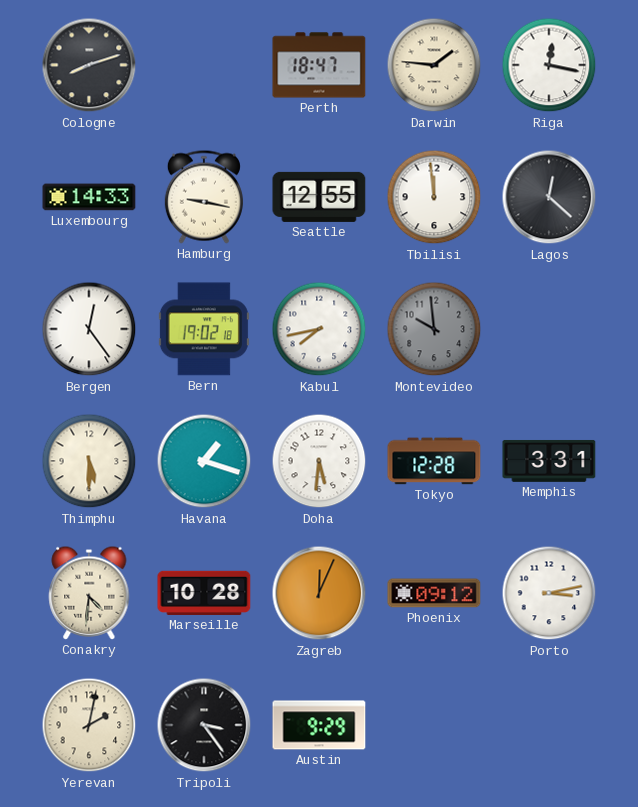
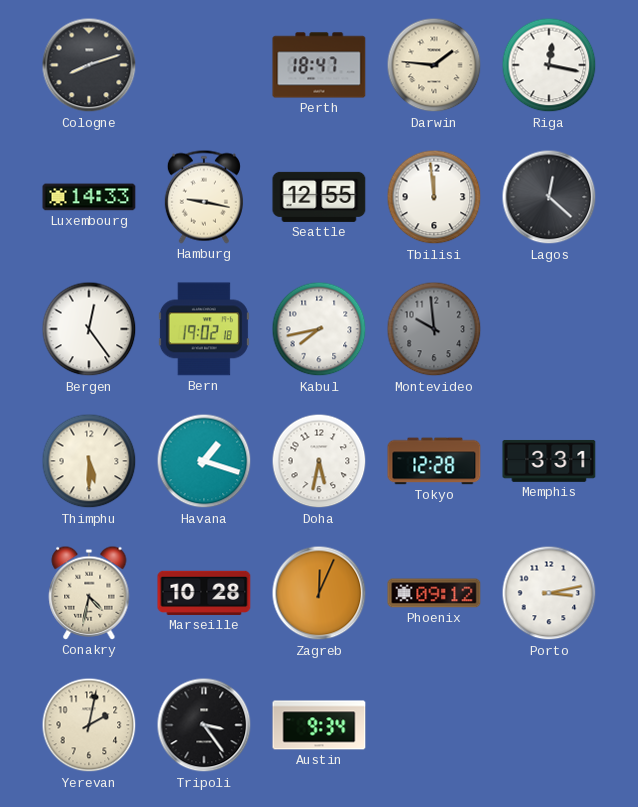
Doha: 5:31 -> 5:32
Conakry: 4:31 -> 4:32
Austin: 9:29 -> 9:34
